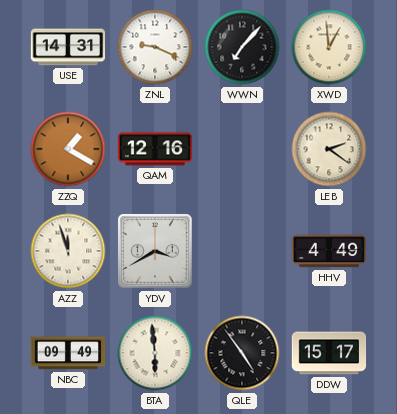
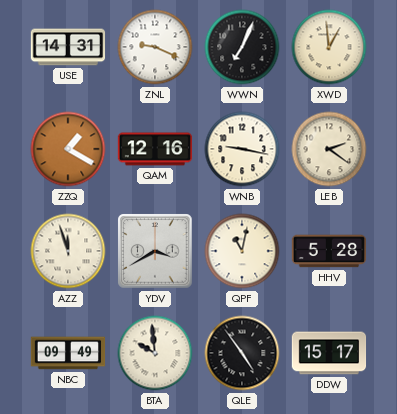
WWN: 7:07 -> 7:04
WNB: none -> 9:17
QPF: none -> 11:02
HHV: 4:49 -> 5:28
BTA: 5:59 -> 9:59
